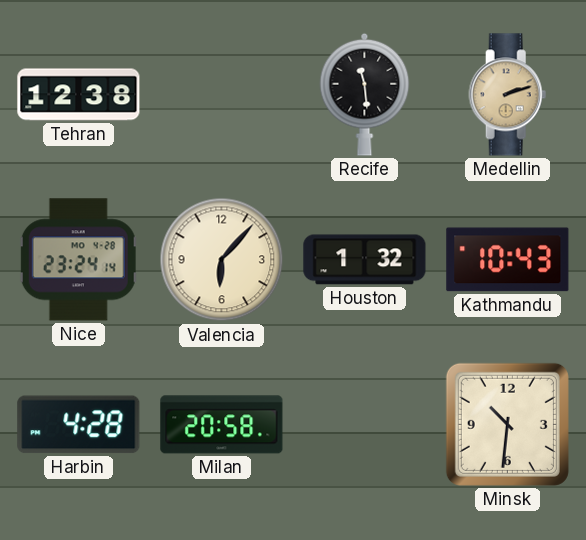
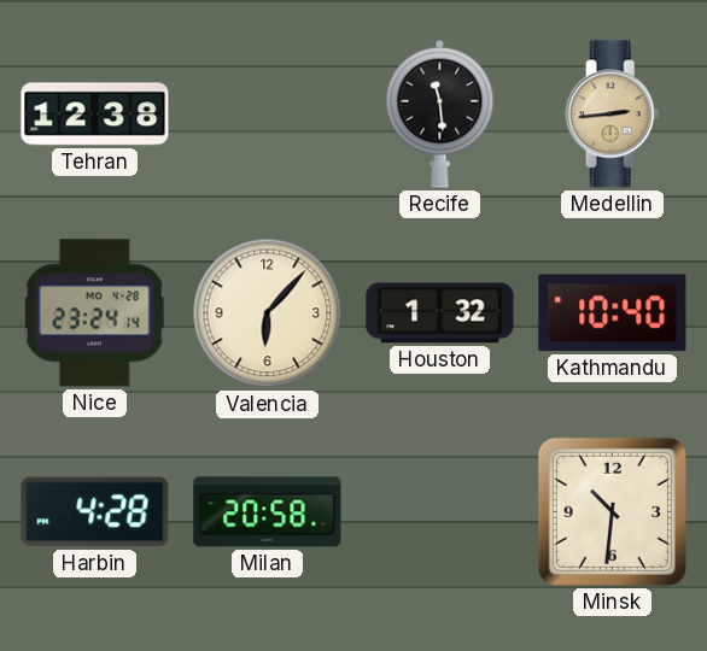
Medellin: 2:12 -> 2:44
Kathmandu: 10:43 -> 10:40
